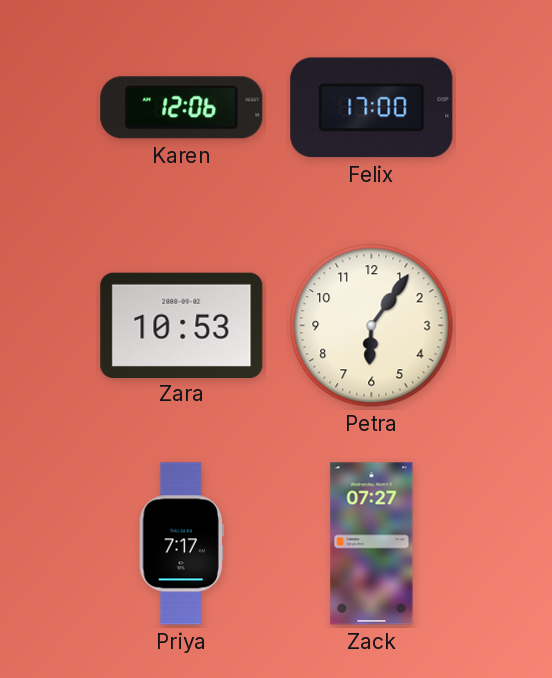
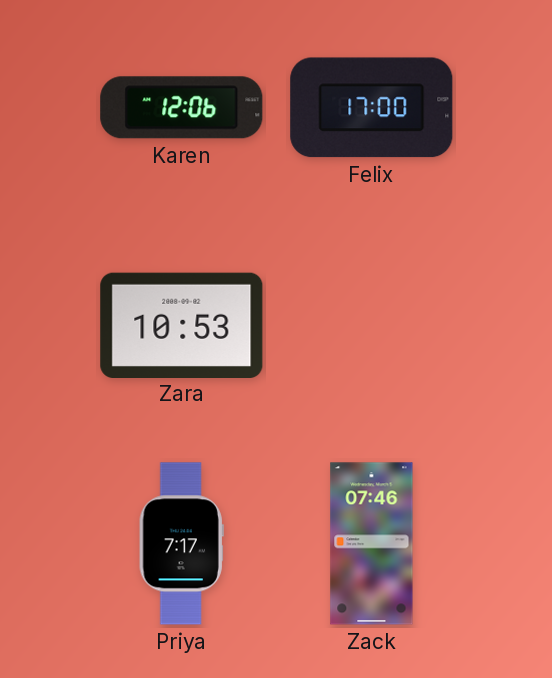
Petra: 6:06 -> none
Zack: 07:27 -> 07:46
